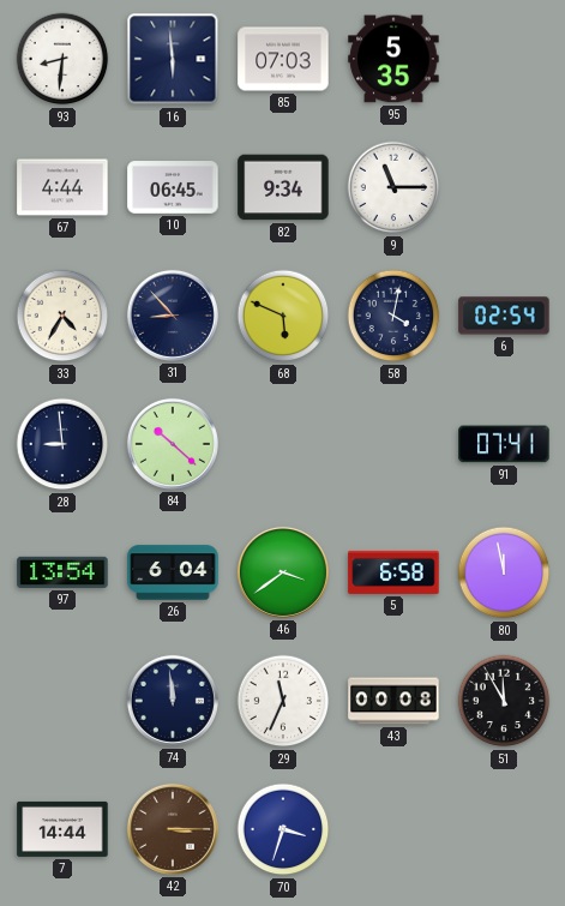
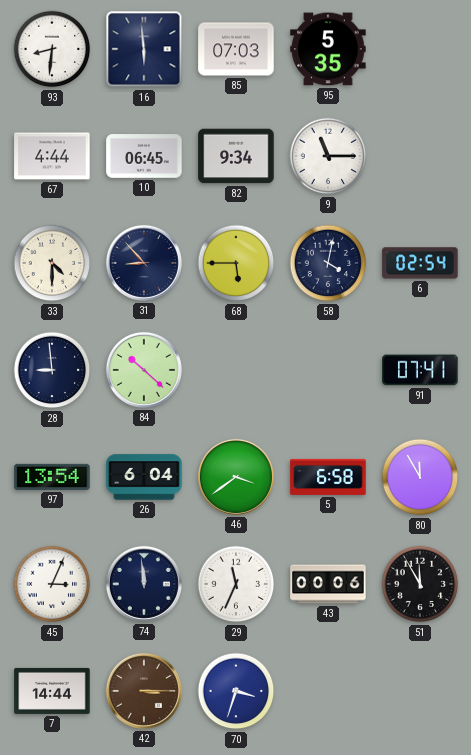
33: 4:35 -> 4:30
68: 5:49 -> 5:45
80: 11:58 -> 11:55
45: none -> 3:04
43: 00:08 -> 00:06
